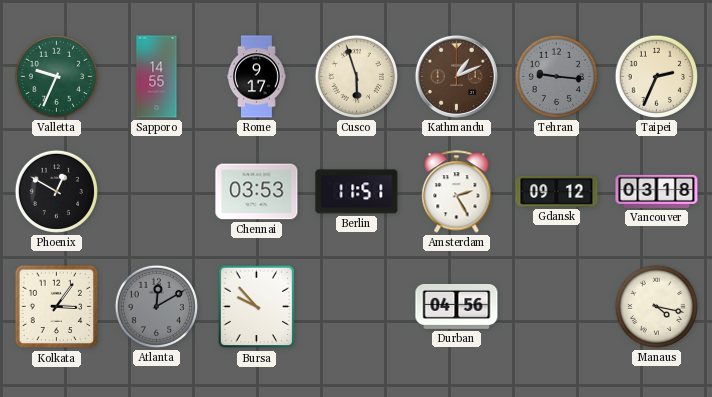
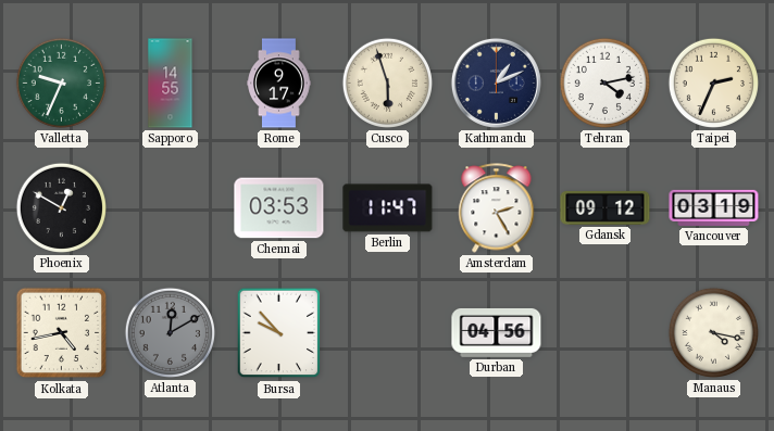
Kathmandu dial: brown -> navy
Tehran: 9:16 -> 4:13
Tehran dial: grey -> white
Berlin: 11:51 -> 11:47
Vancouver: 03:18 -> 03:19
Kolkata: 3:06 -> 4:43
